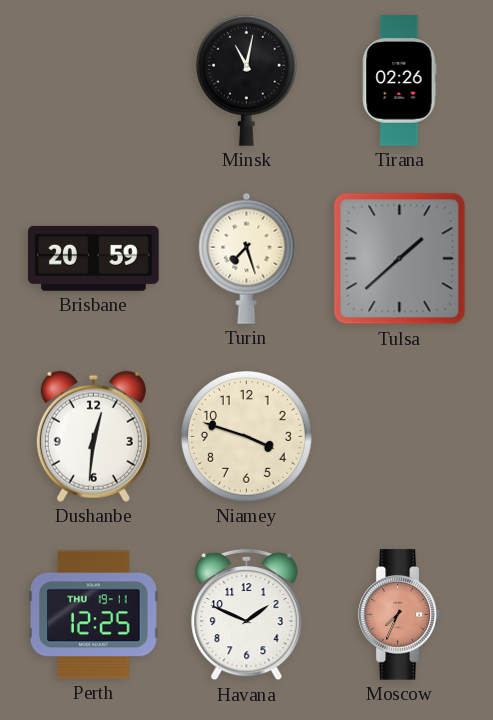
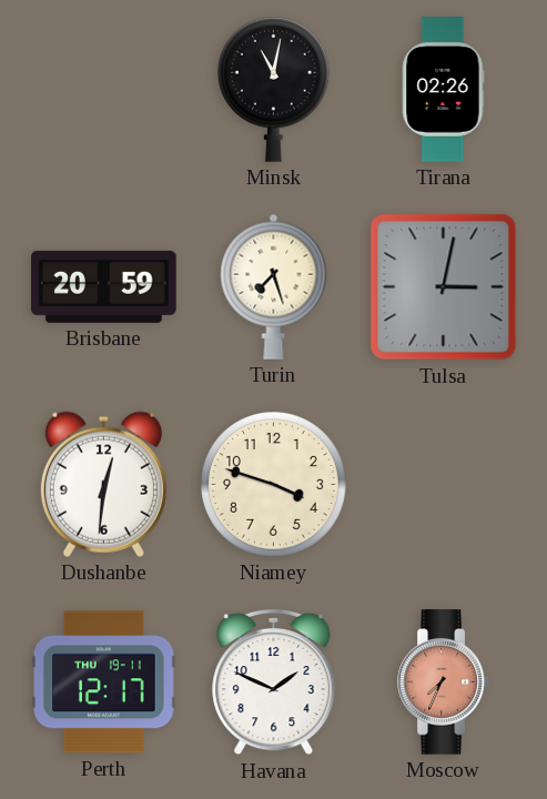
Tulsa: 1:38 -> 3:02
Perth: 12:25 -> 12:17
